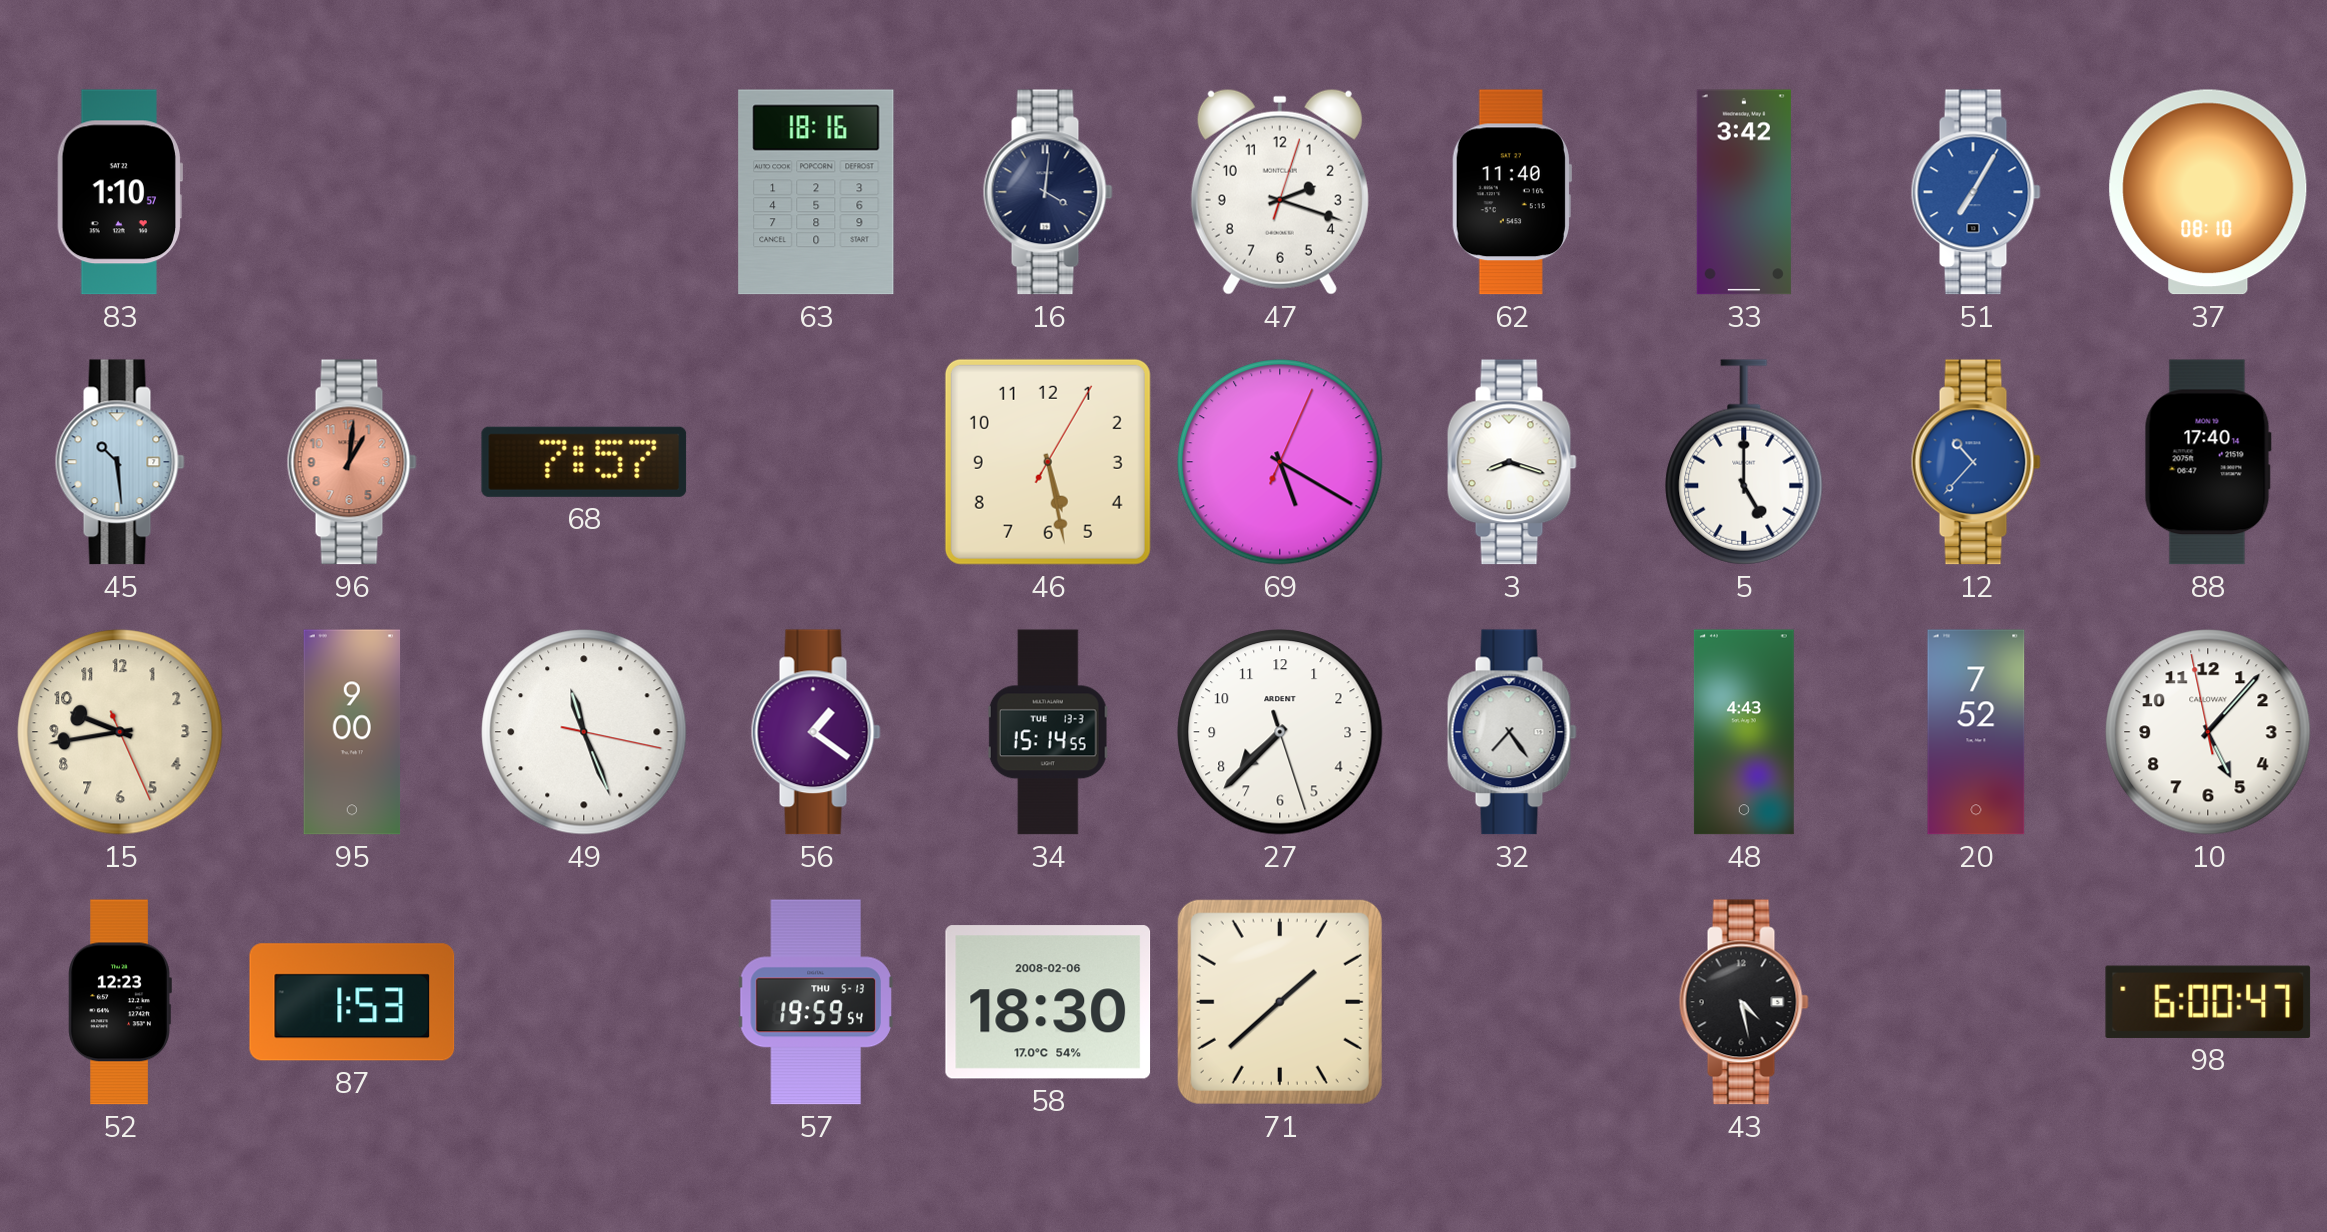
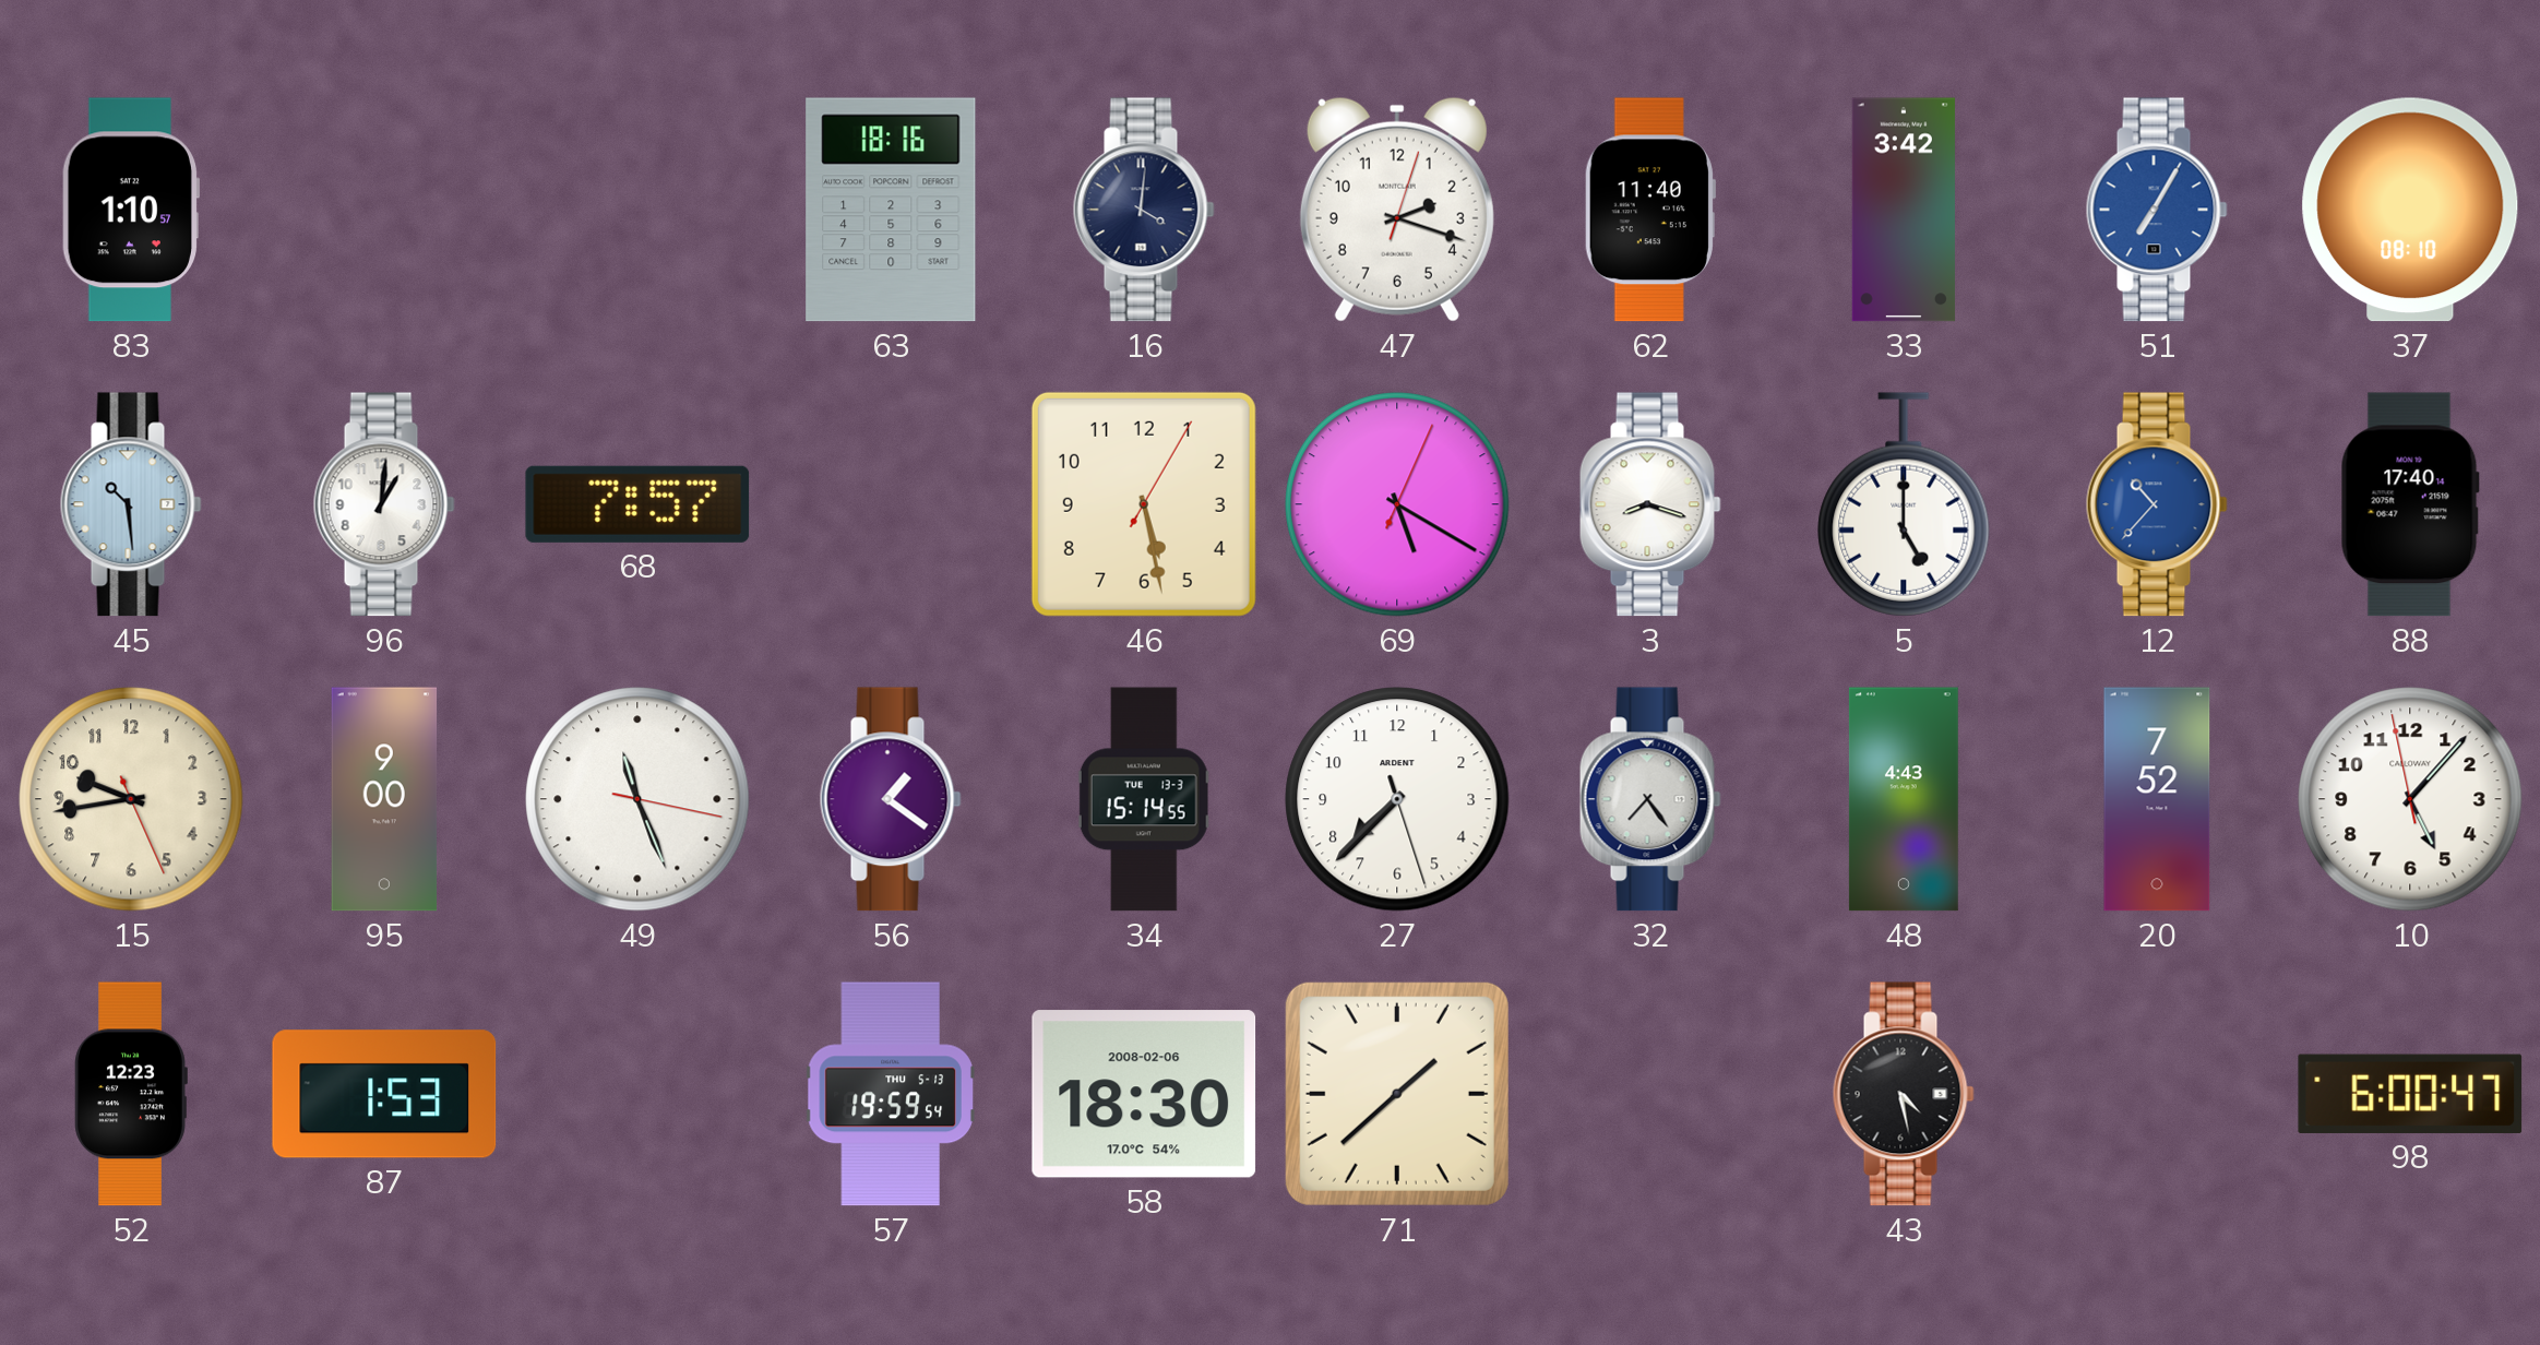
96 dial: salmon -> white
